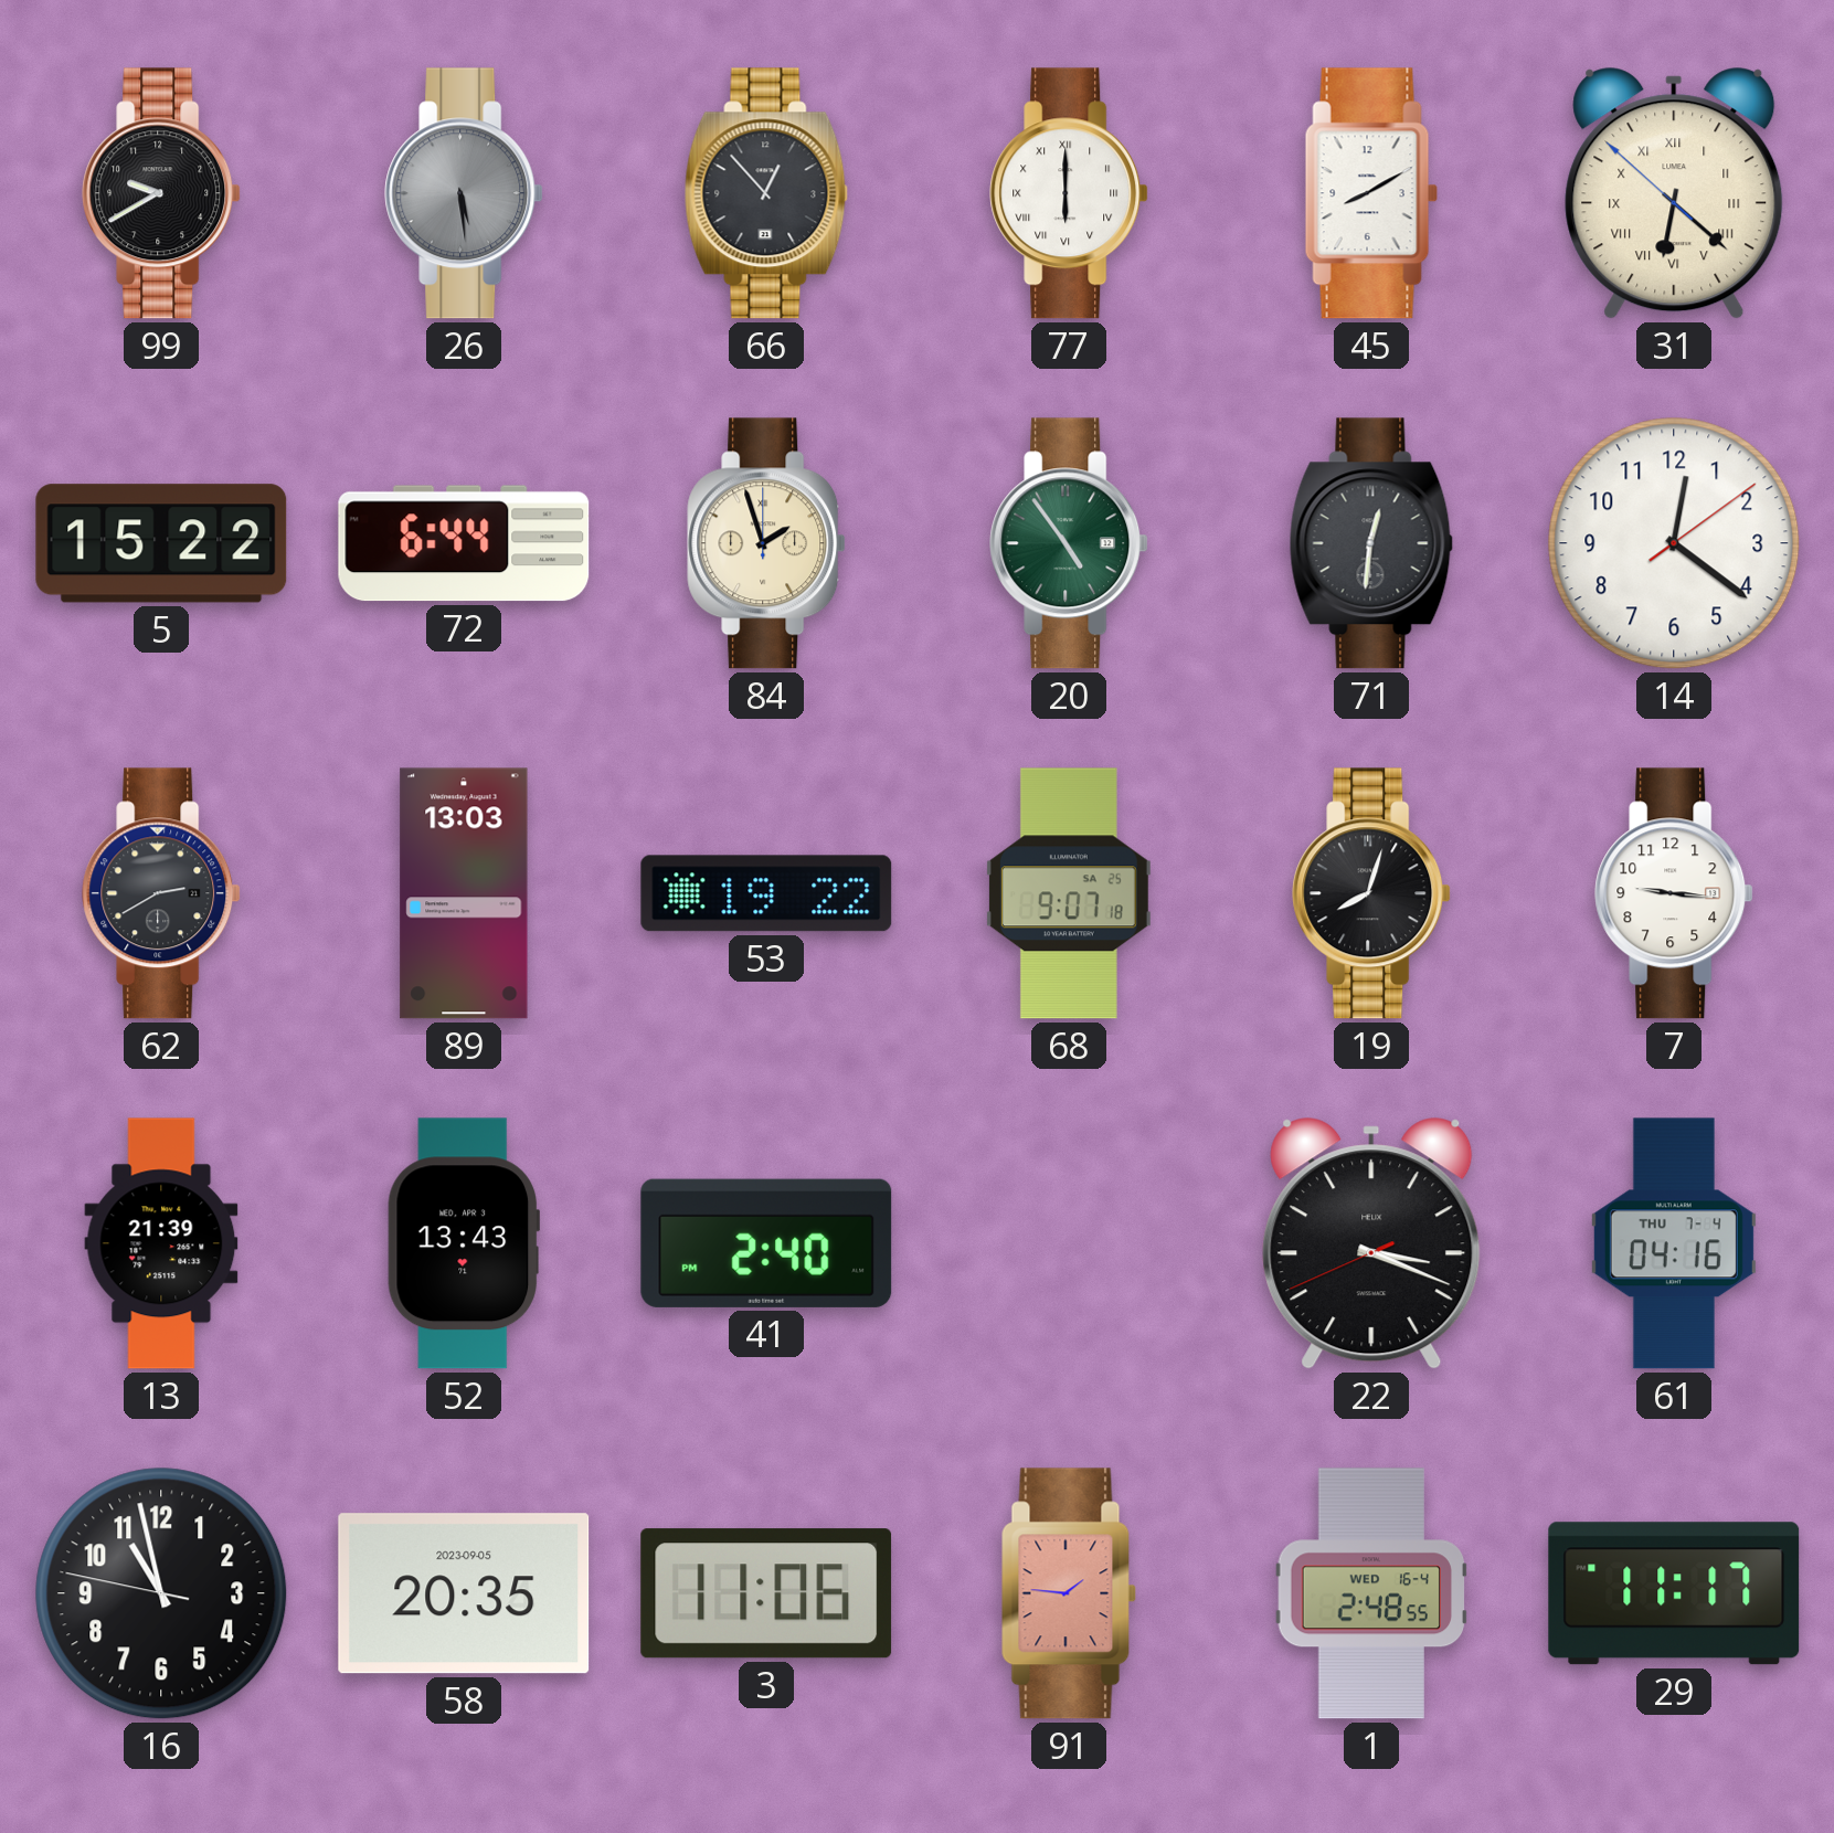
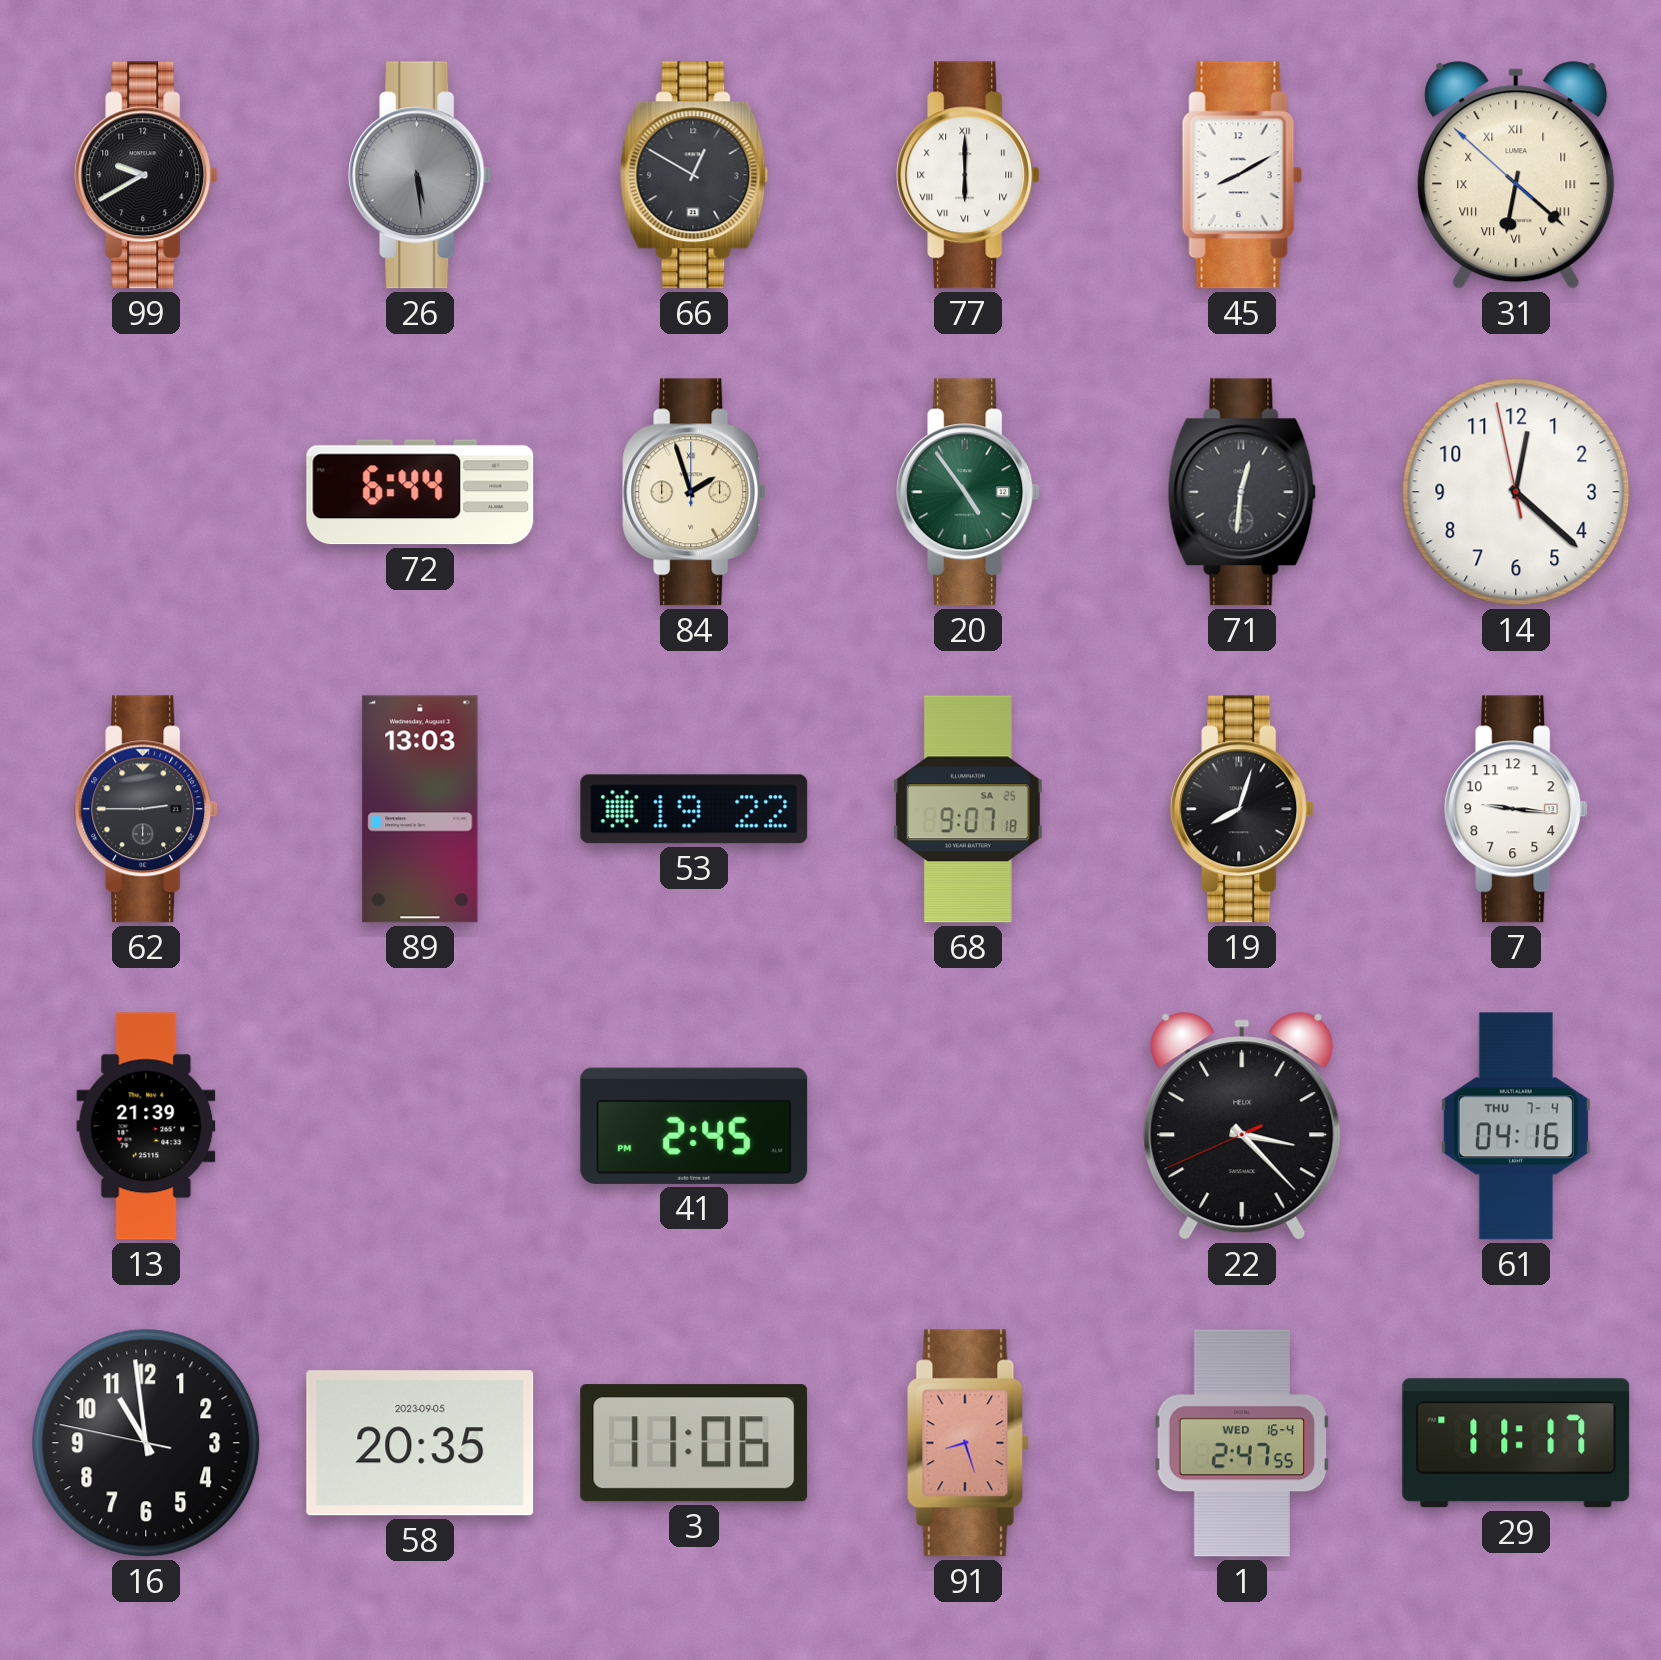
66: 12:53 -> 12:50
5: 15:22 -> none
14: 12:21:09 -> 12:21:58
62: 2:40 -> 2:45
52: 13:43 -> none
41: 2:40 -> 2:45
22: 3:18 -> 3:22
16: 10:57 -> 10:58
91: 1:46 -> 8:27
1: 2:48 -> 2:47
